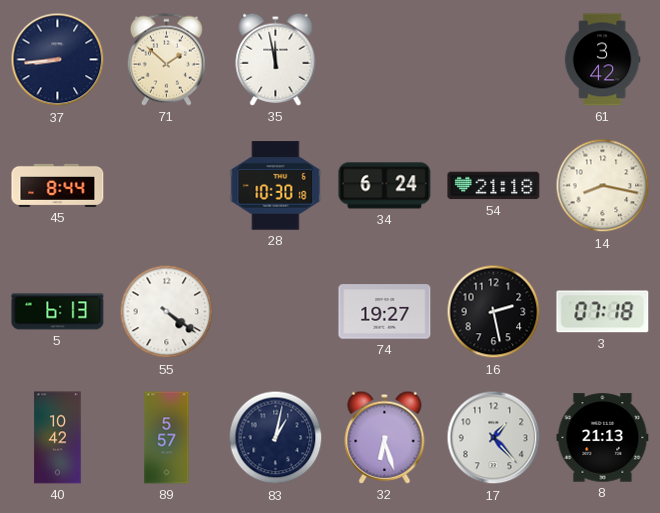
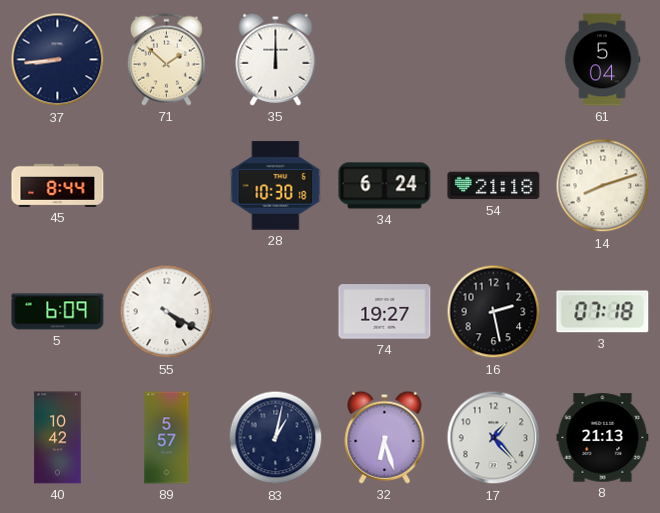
35: 11:58 -> 12:00
61: 3:42 -> 5:04
14: 8:17 -> 8:12
5: 6:13 -> 6:09
55: 4:21 -> 4:20
